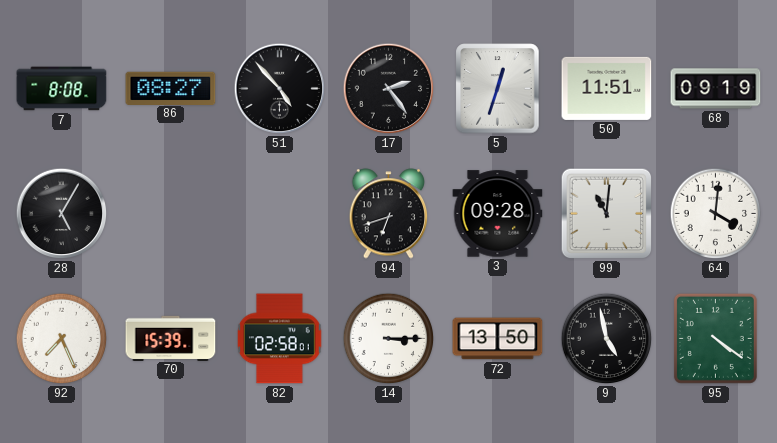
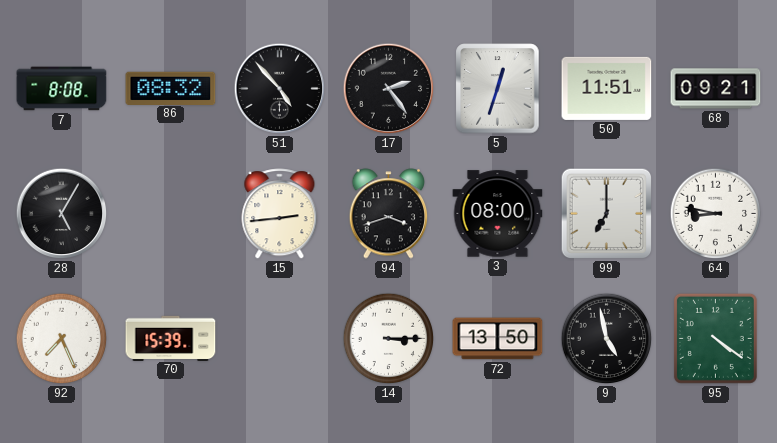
86: 08:27 -> 08:32
68: 09:19 -> 09:21
15: none -> 2:44
94: 6:42 -> 3:42
3: 09:28 -> 08:00
99: 11:01 -> 7:00
64: 4:01 -> 8:47
82: 02:58 -> none
